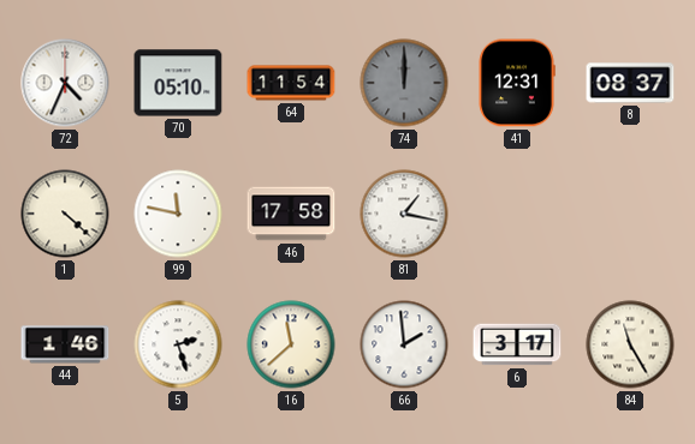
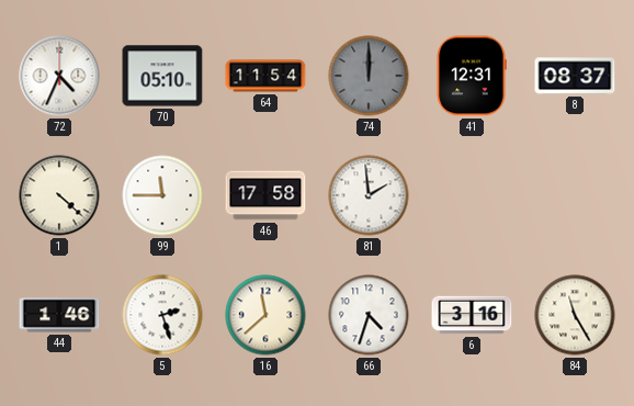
99: 11:47 -> 11:45
81: 1:17 -> 1:59
66: 1:59 -> 4:33
6: 3:17 -> 3:16
